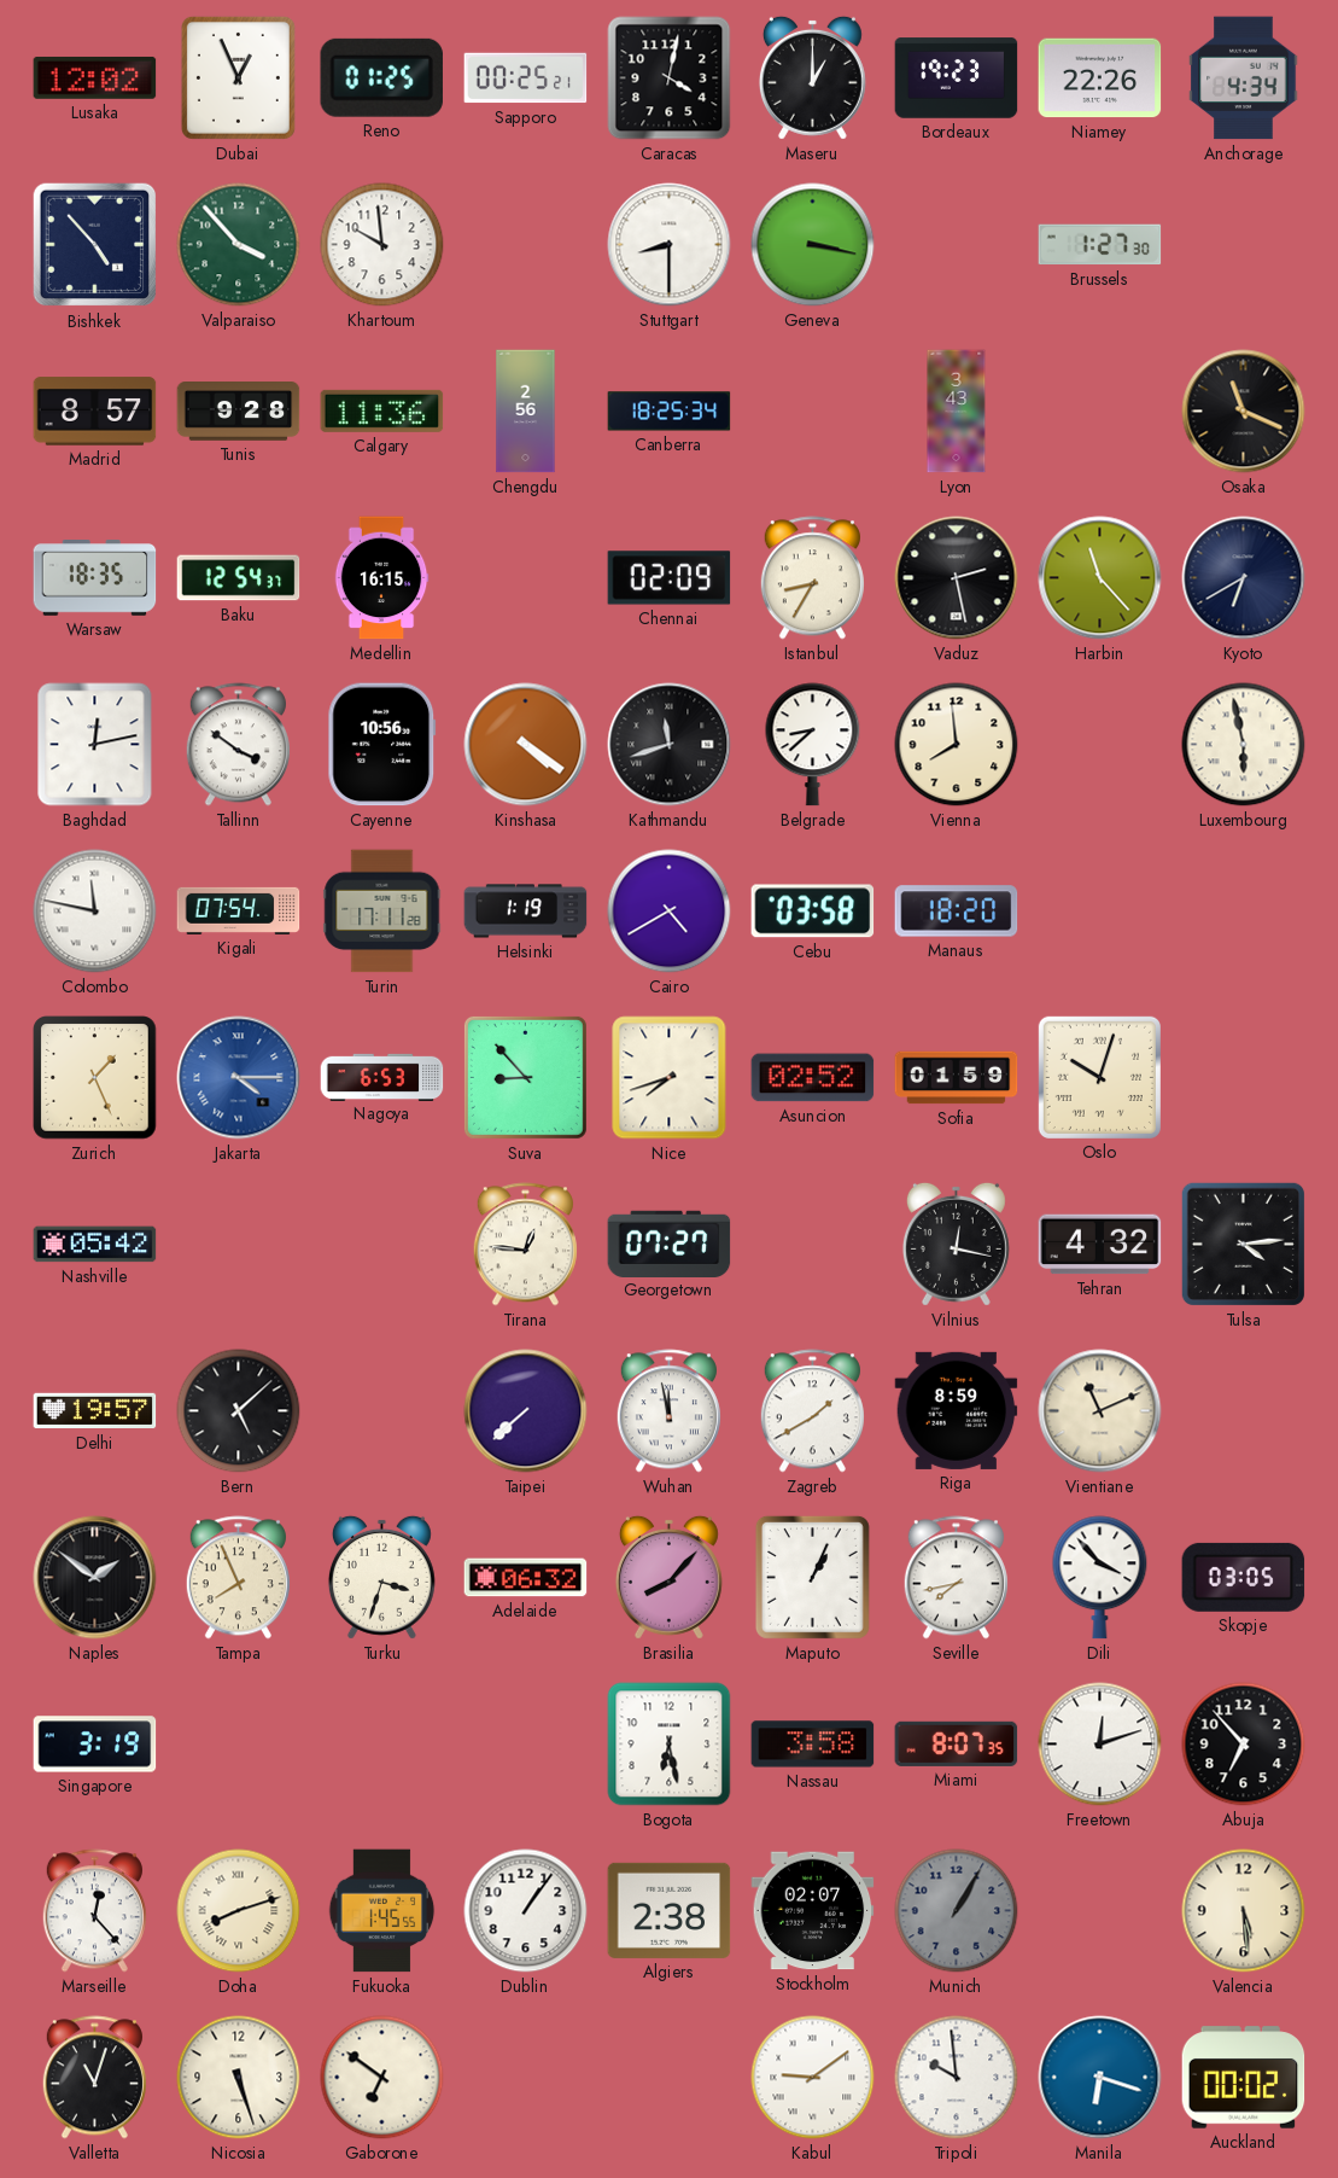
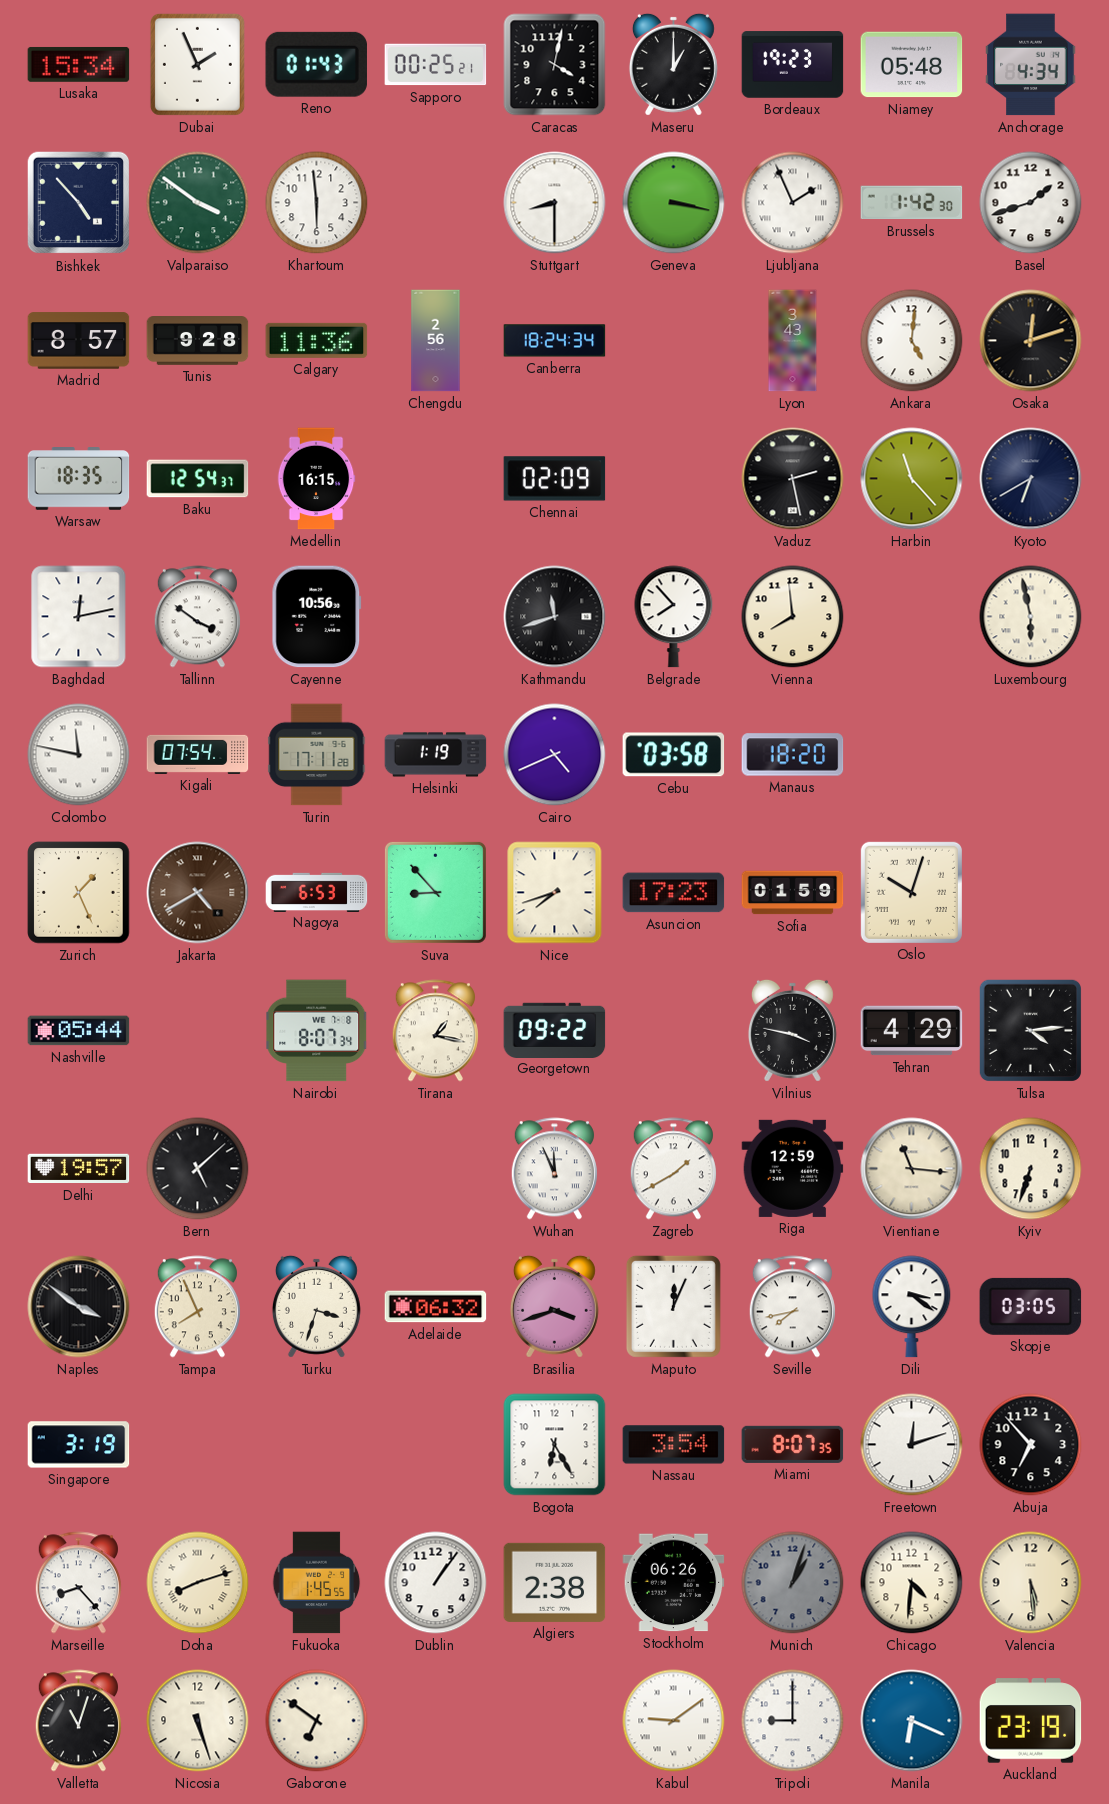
Lusaka: 12:02 -> 15:34
Dubai: 12:56 -> 1:56
Reno: 01:25 -> 01:43
Niamey: 22:26 -> 05:48
Valparaiso: 3:53 -> 3:51
Khartoum: 9:59 -> 5:59
Ljubljana: none -> 1:56
Brussels: 1:27 -> 1:42
Basel: none -> 1:42
Canberra: 18:25 -> 18:24
Ankara: none -> 5:01
Osaka: 11:19 -> 12:12
Istanbul: 8:35 -> none
Kinshasa: 4:21 -> none
Belgrade: 8:38 -> 7:53
Cairo: 4:40 -> 4:41
Jakarta: 4:15 -> 4:40
Jakarta dial: blue -> brown
Asuncion: 02:52 -> 17:23
Nashville: 05:42 -> 05:44
Nairobi: none -> 8:07
Tirana: 12:46 -> 1:17
Georgetown: 07:27 -> 09:22
Vilnius: 12:17 -> 3:47
Tehran: 4:32 -> 4:29
Taipei: 7:38 -> none
Wuhan: 11:58 -> 11:56
Riga: 8:59 -> 12:59
Vientiane: 11:11 -> 11:16
Kyiv: none -> 6:33
Naples: 1:51 -> 3:51
Brasilia: 8:07 -> 3:42
Maputo: 1:04 -> 12:04
Dili: 3:53 -> 3:21
Bogota: 6:28 -> 6:25
Nassau: 3:58 -> 3:54
Marseille: 12:23 -> 8:23
Stockholm: 02:07 -> 06:26
Munich: 1:05 -> 1:03
Chicago: none -> 4:31
Tripoli: 9:59 -> 9:00
Manila: 6:18 -> 6:19
Auckland: 00:02 -> 23:19
